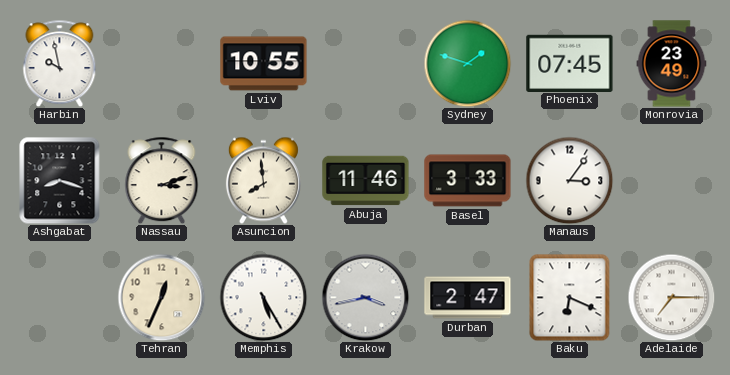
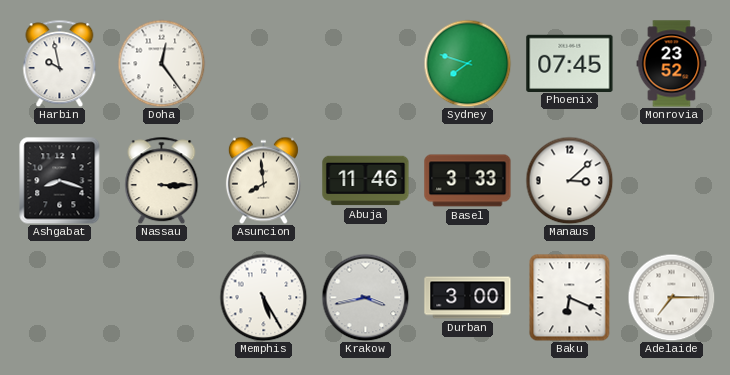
Doha: none -> 12:24
Lviv: 10:55 -> none
Sydney: 1:48 -> 7:48
Monrovia: 23:49 -> 23:52
Nassau: 3:12 -> 3:15
Manaus: 3:06 -> 3:08
Tehran: 12:34 -> none
Durban: 2:47 -> 3:00
